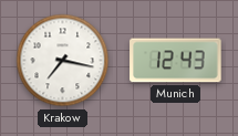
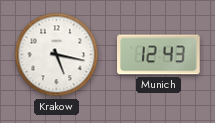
Krakow: 7:17 -> 5:17
